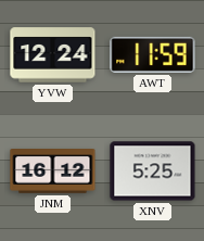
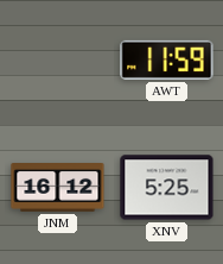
YVW: 12:24 -> none
